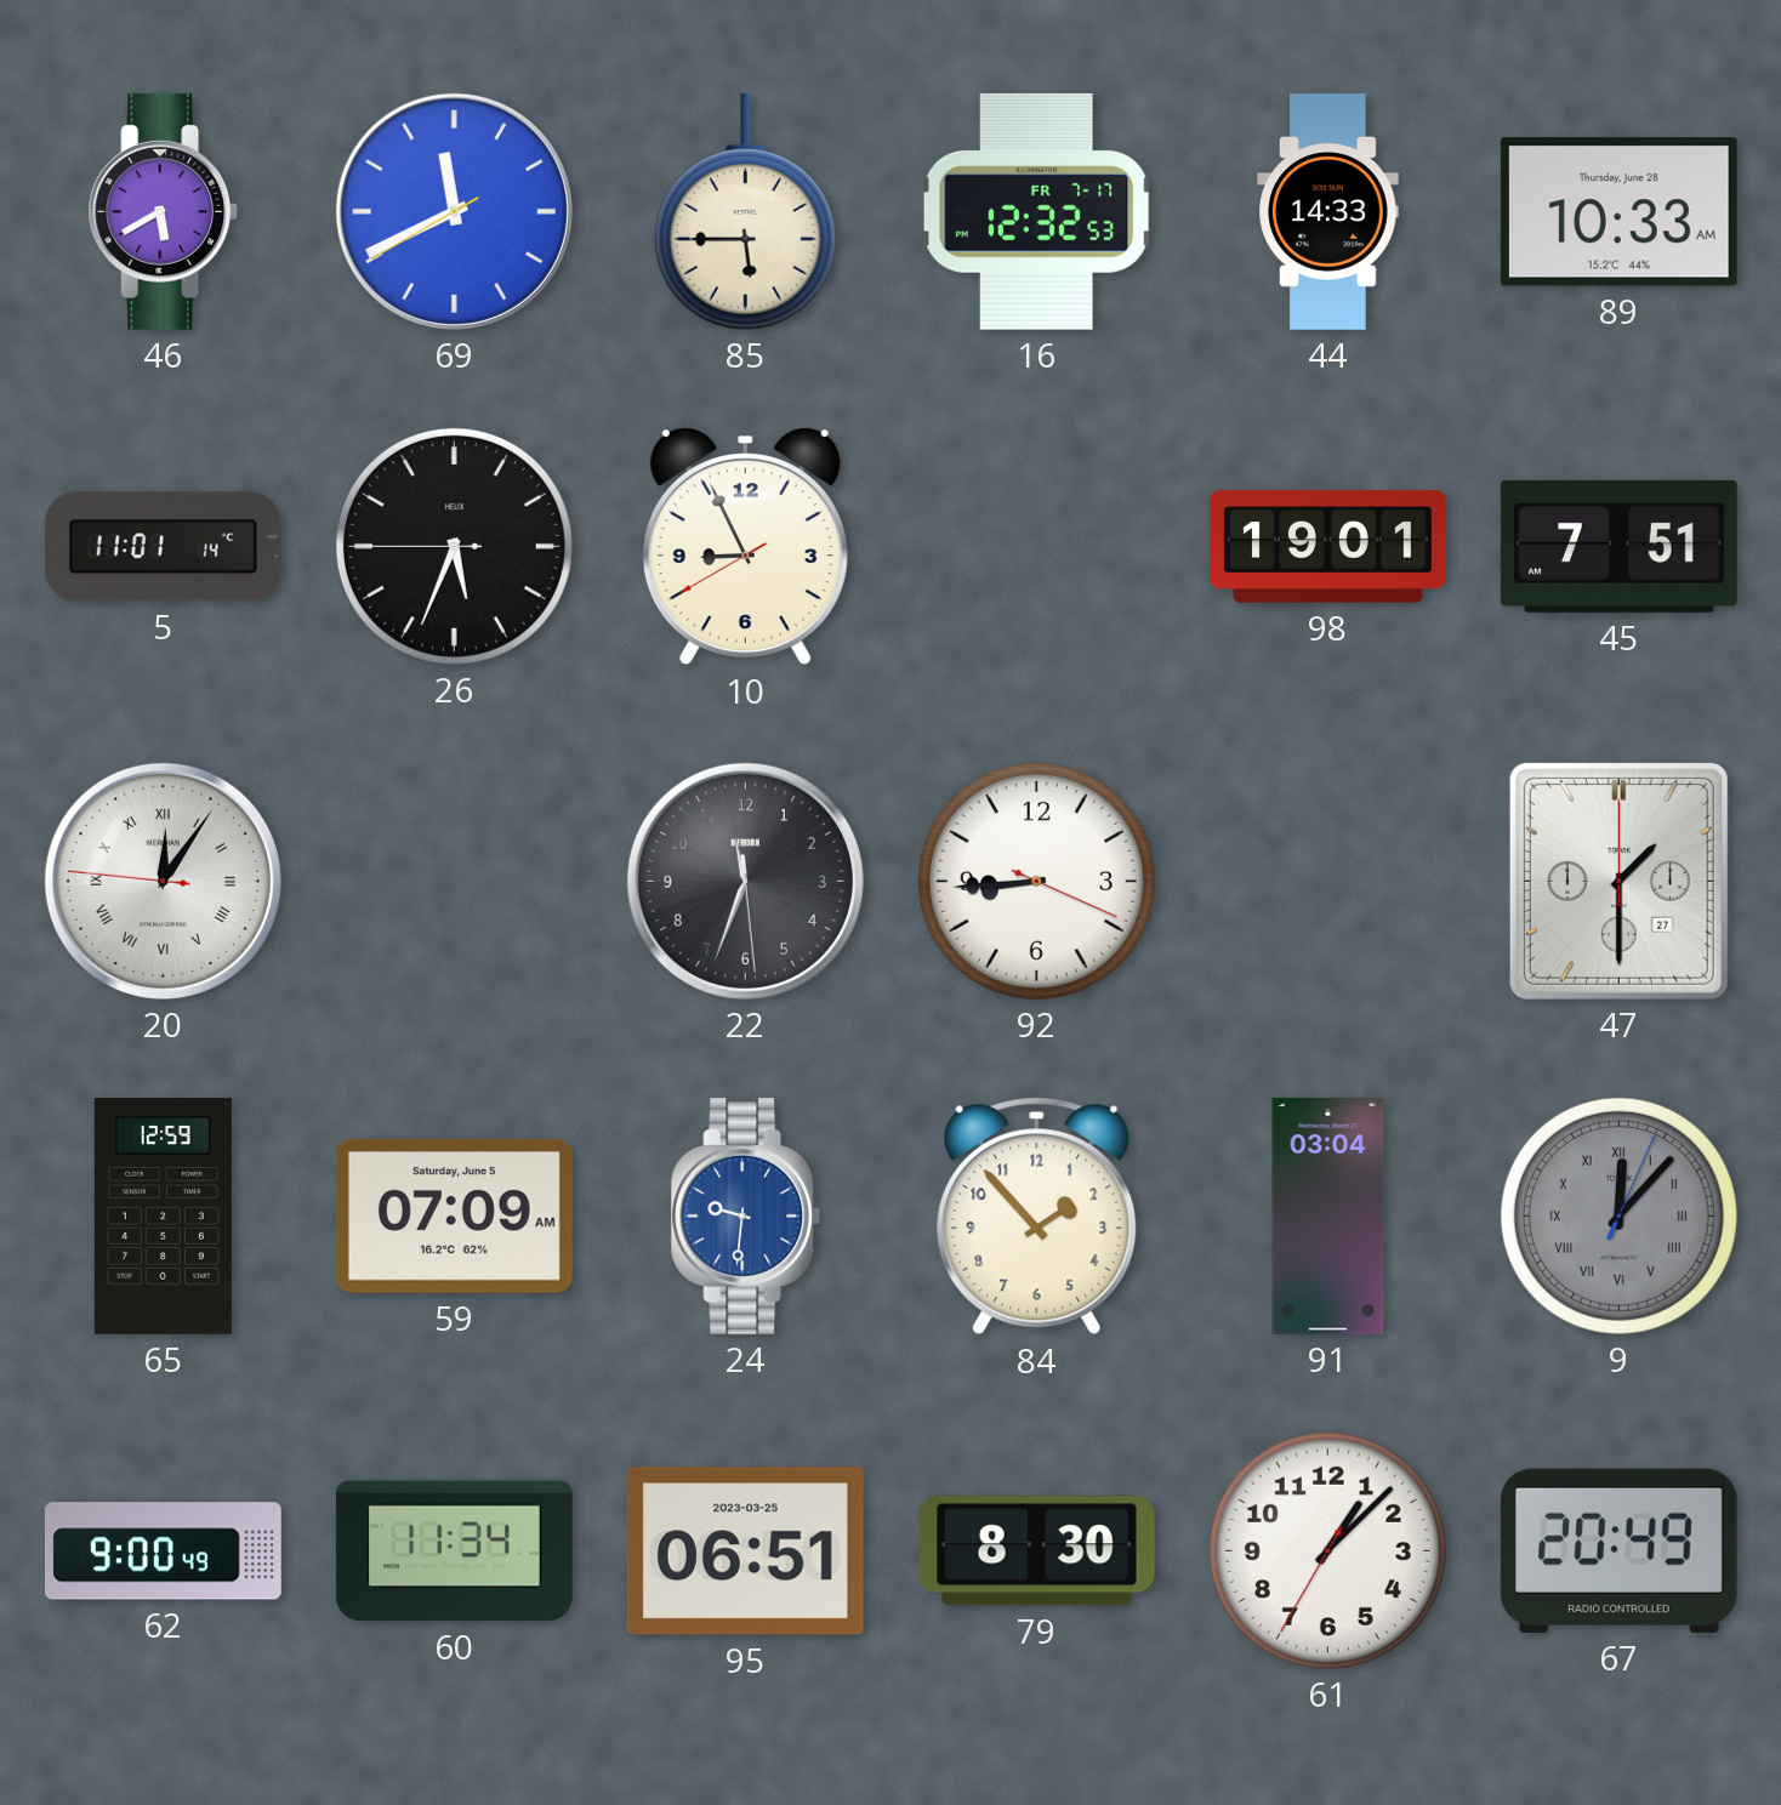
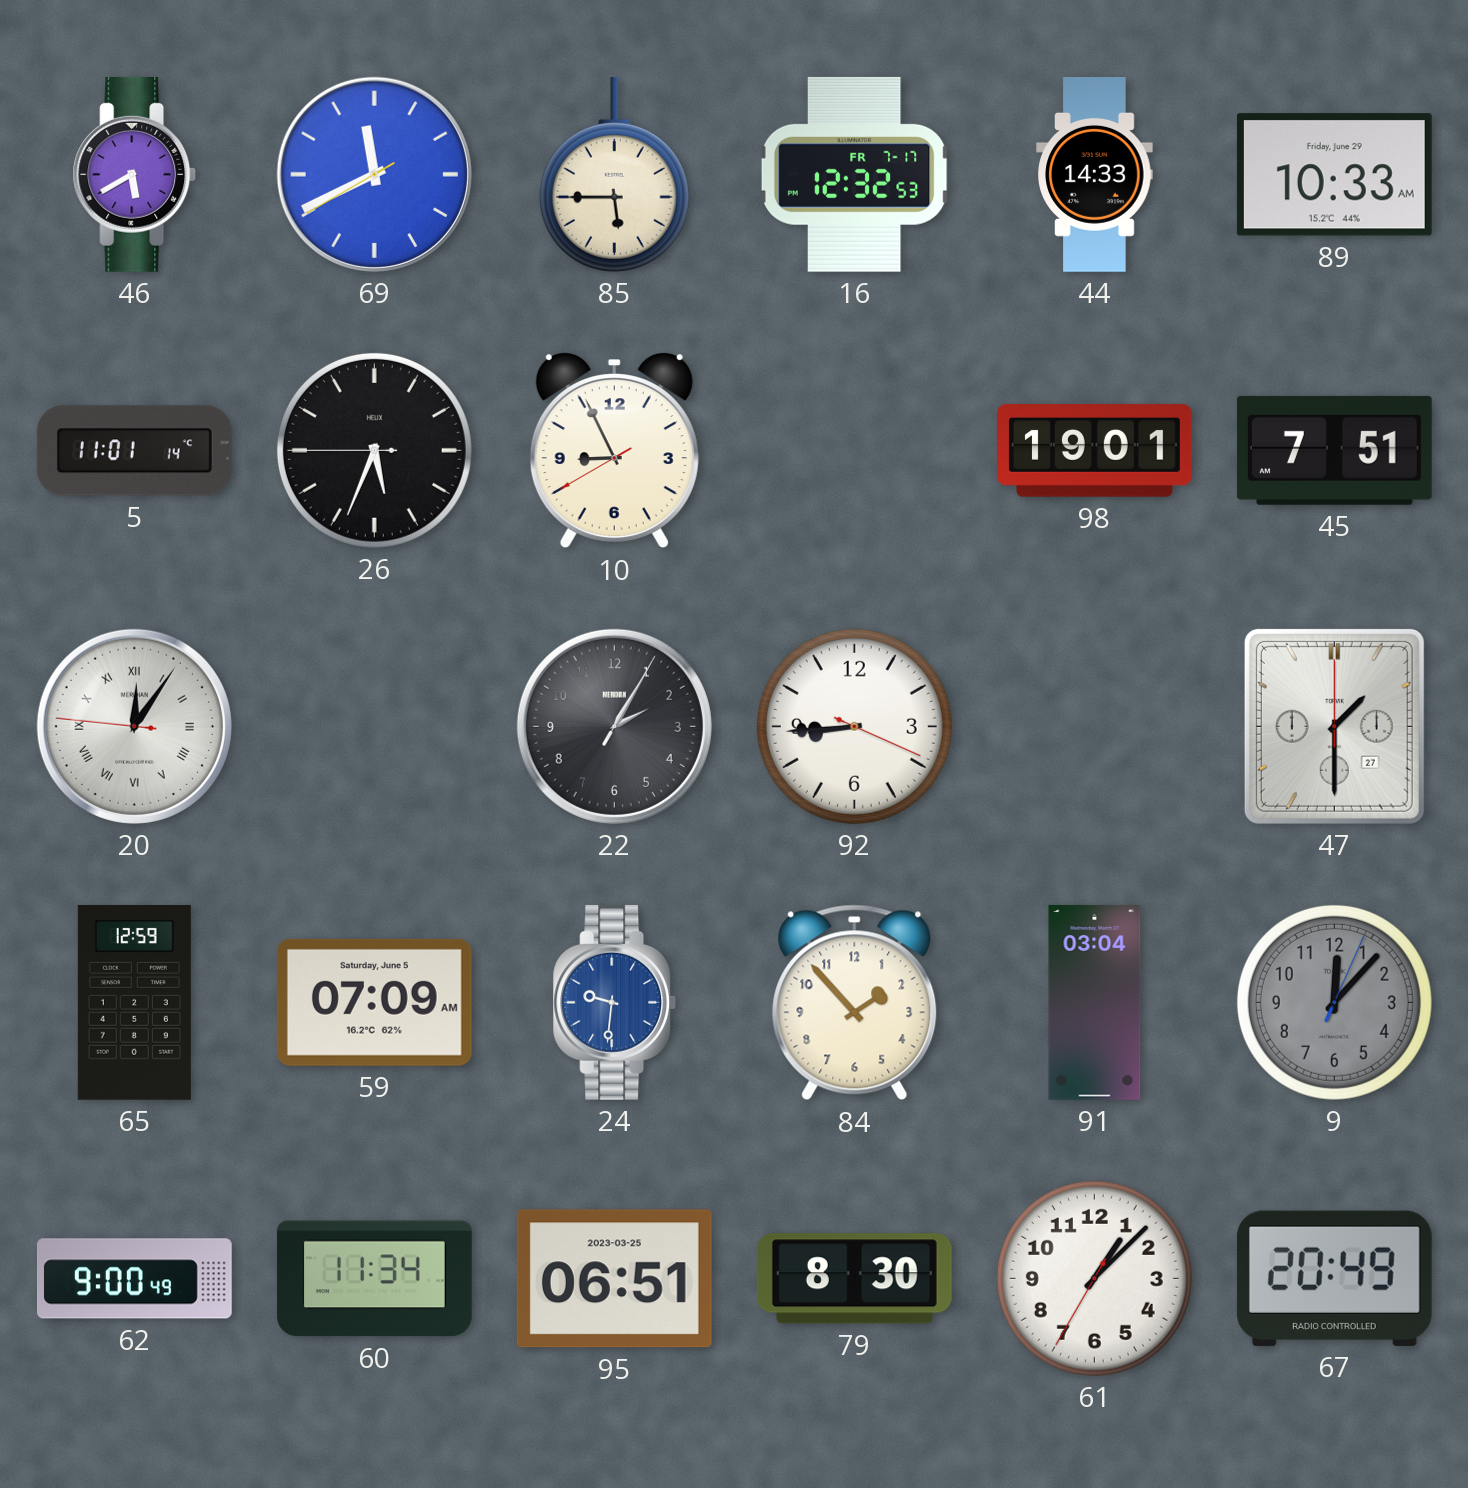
89 date: Thursday, June 28 -> Friday, June 29
22: 11:33 -> 2:05
9 numerals: Roman -> Arabic
